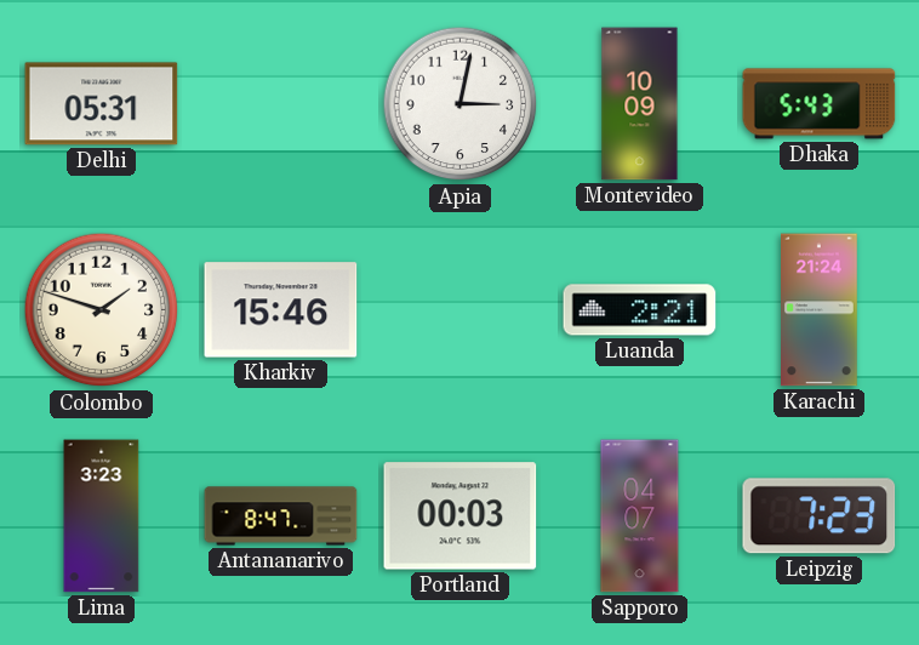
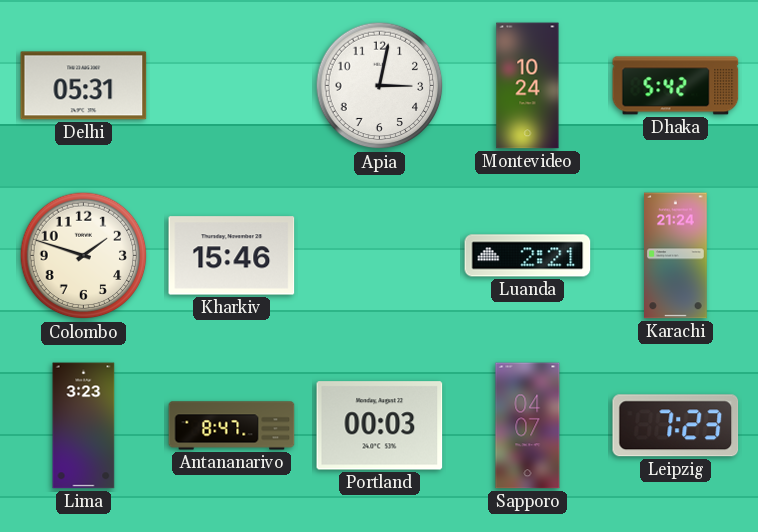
Montevideo: 10:09 -> 10:24
Dhaka: 5:43 -> 5:42
